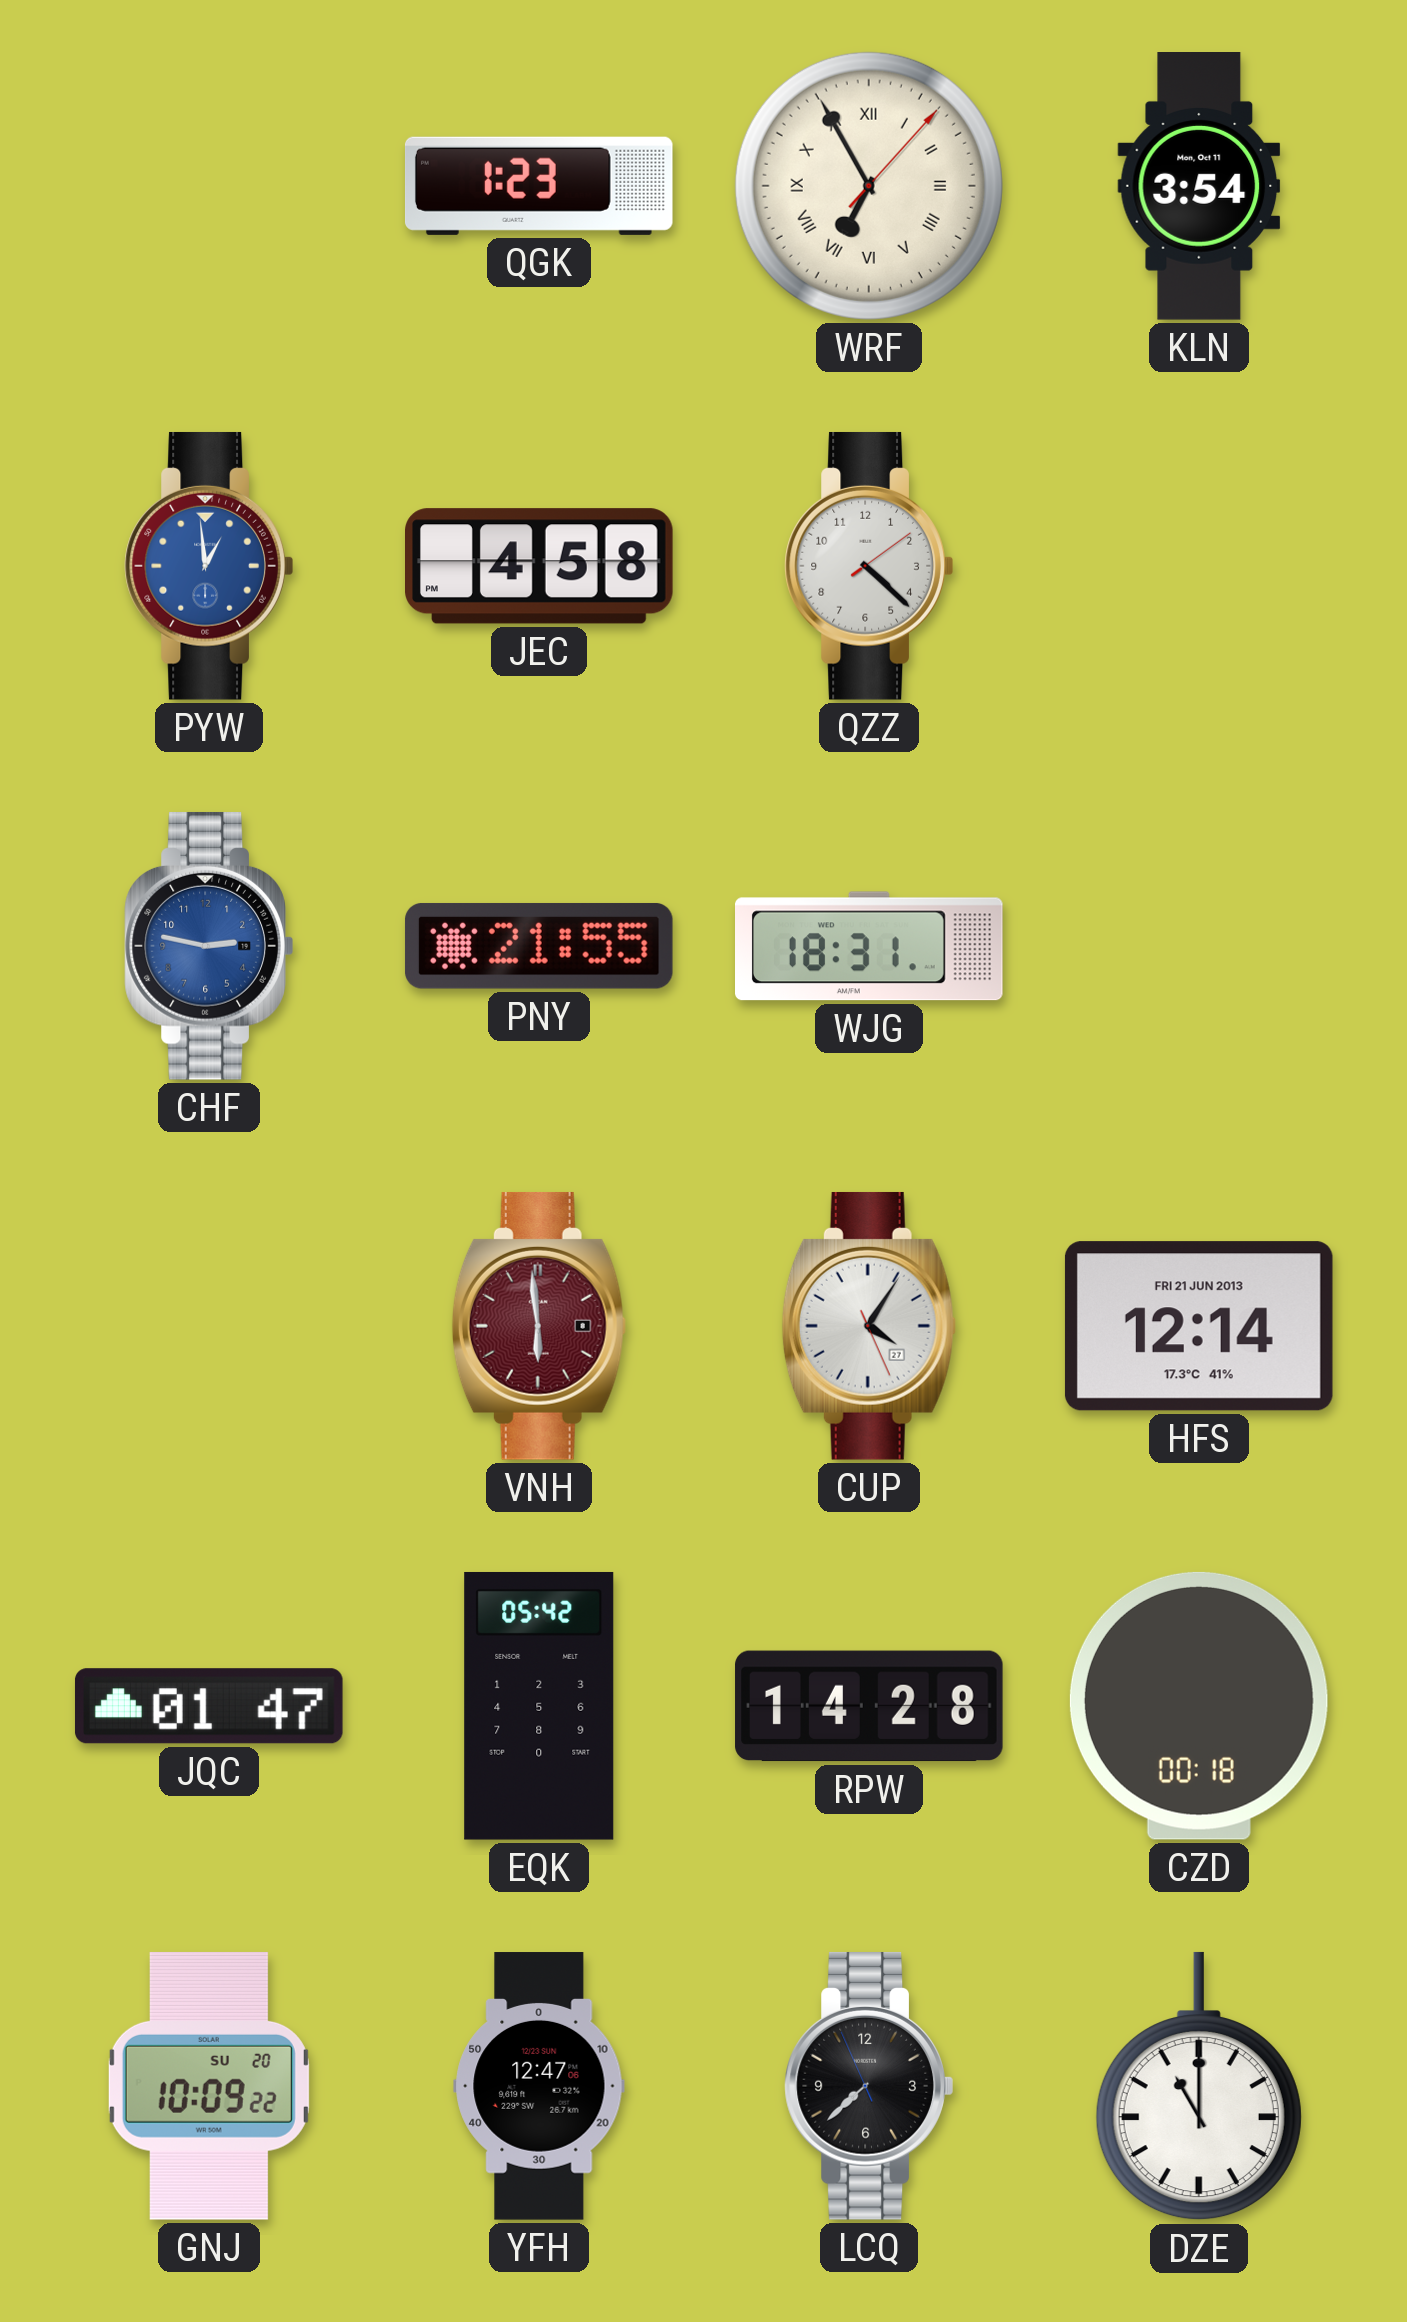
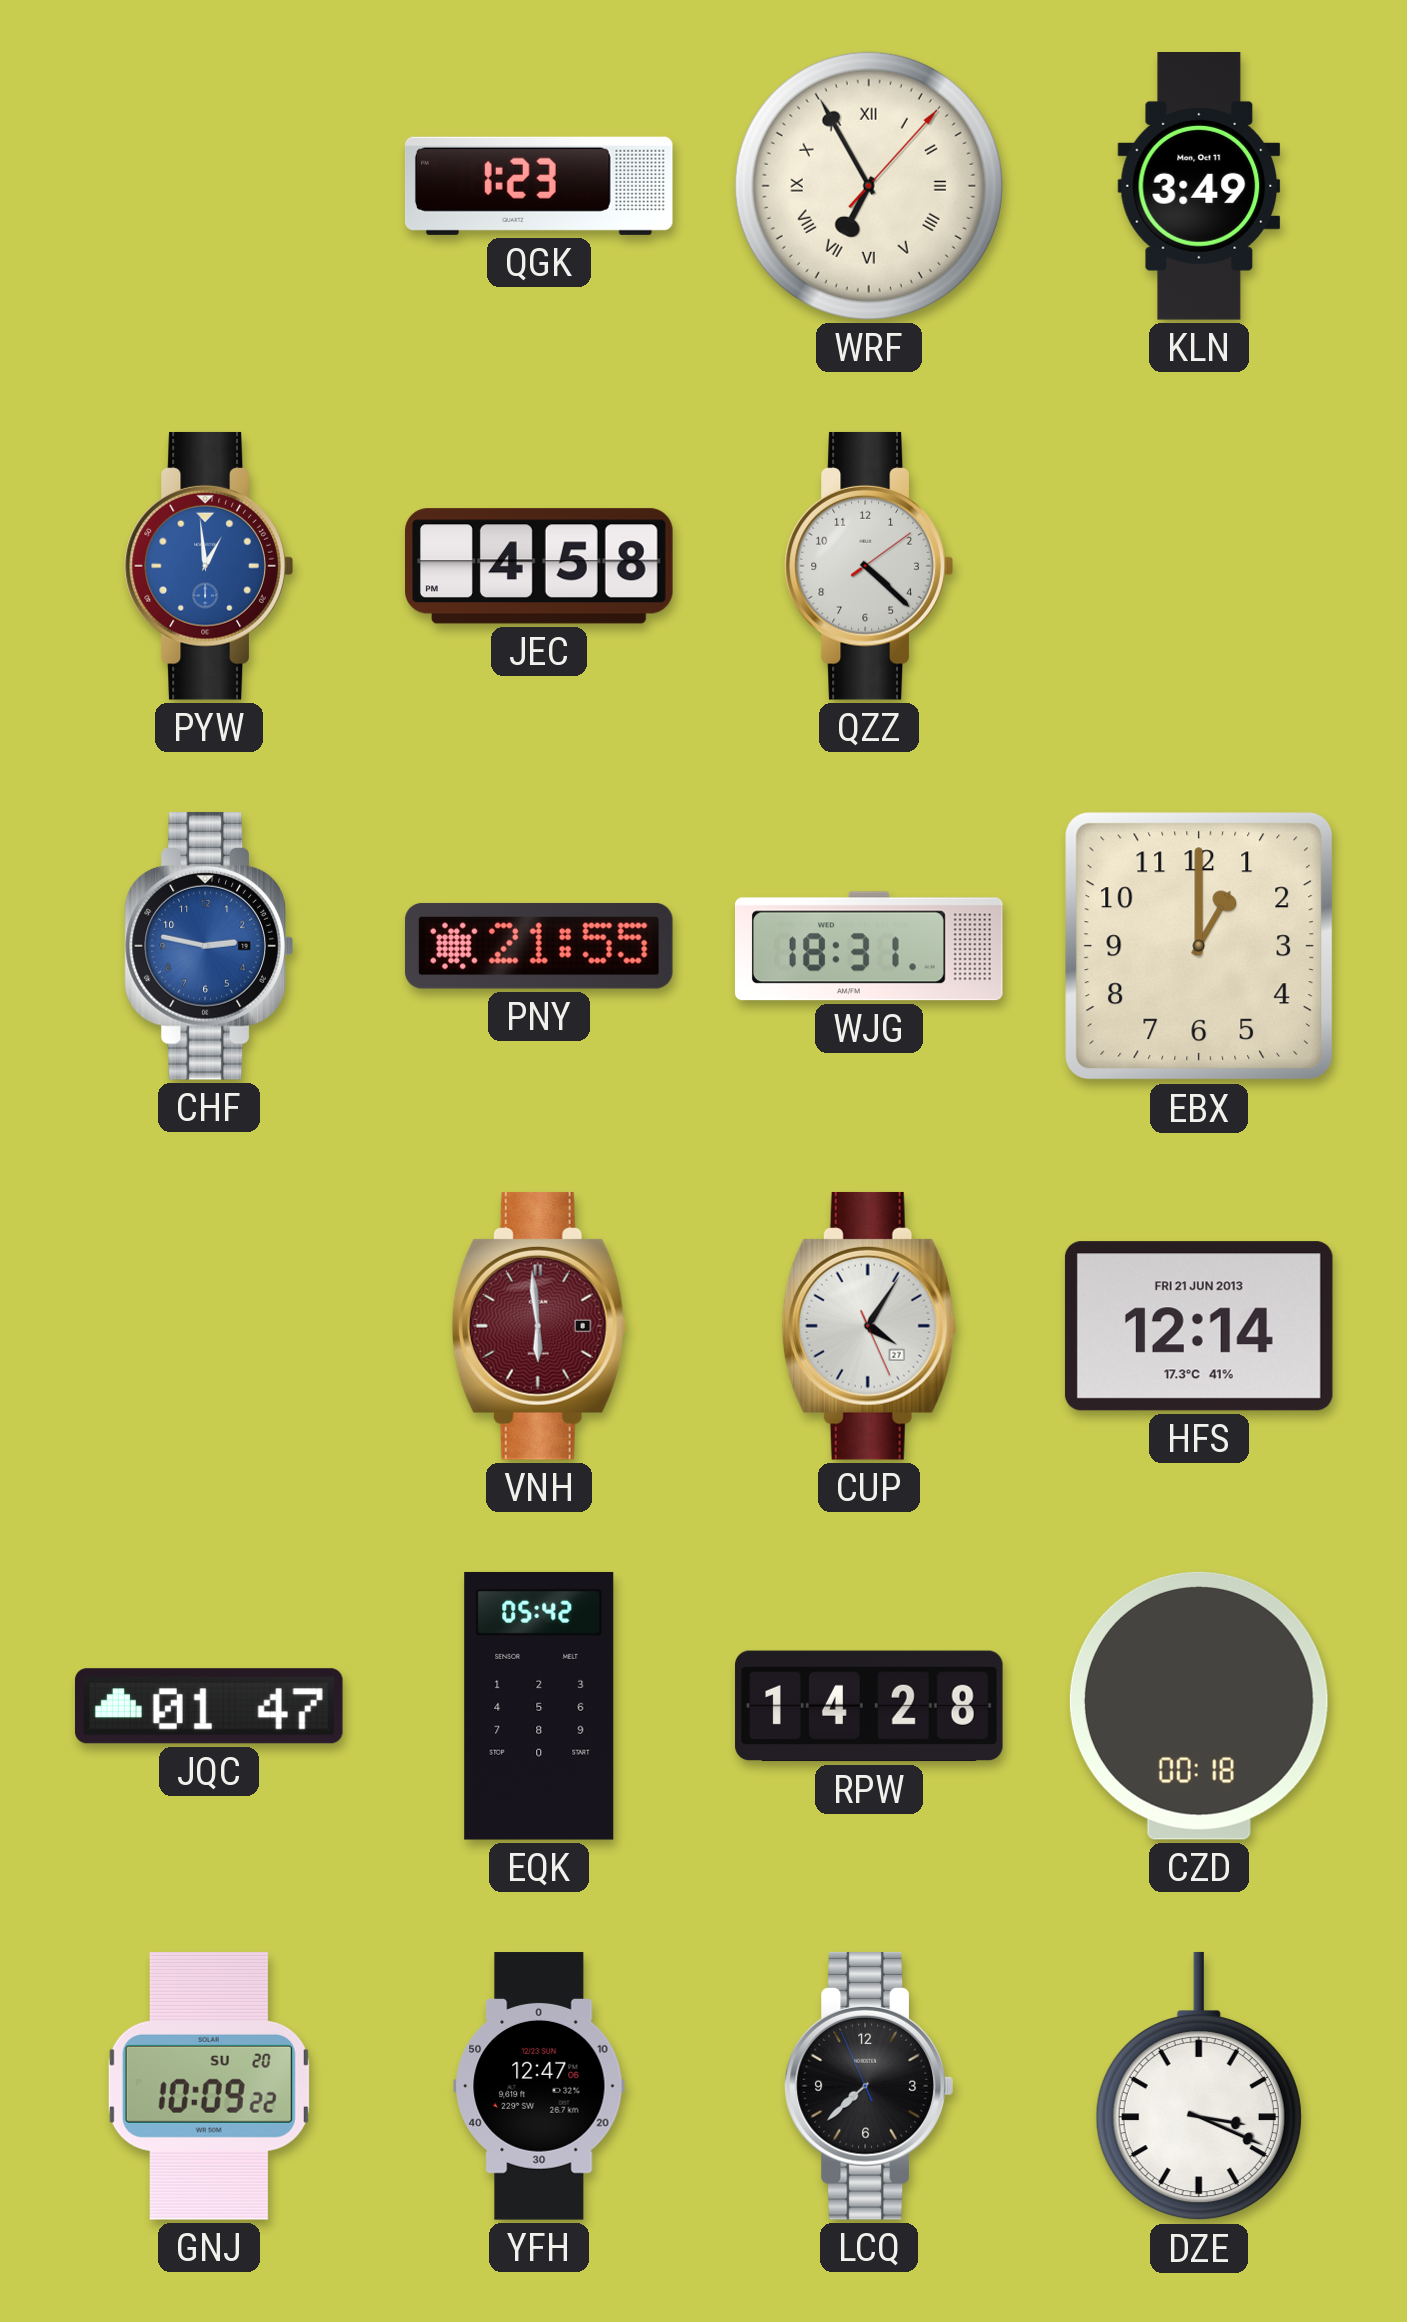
KLN: 3:54 -> 3:49
EBX: none -> 1:00
DZE: 11:00 -> 3:19
